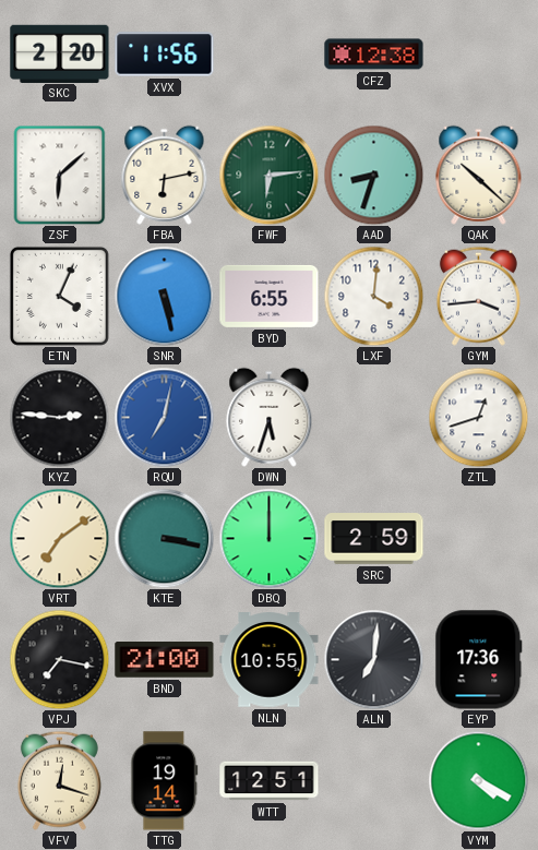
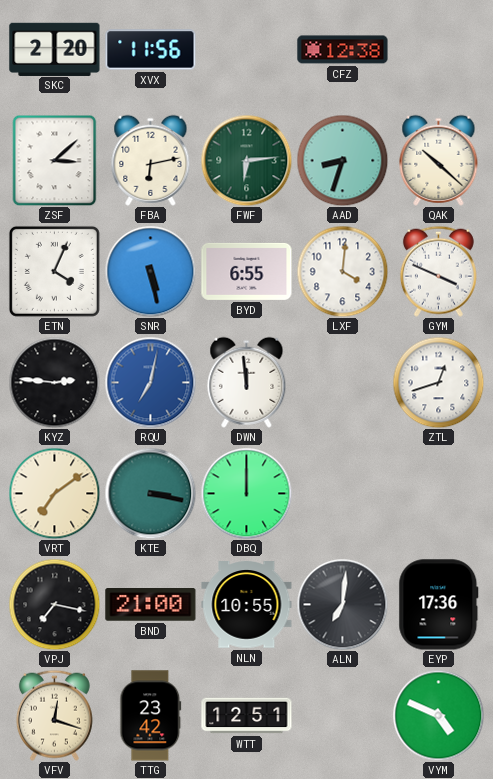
ZSF: 6:08 -> 3:08
GYM: 3:44 -> 3:49
DWN: 5:33 -> 11:59
SRC: 2:59 -> none
TTG: 19:14 -> 23:42
VYM: 4:20 -> 4:49
